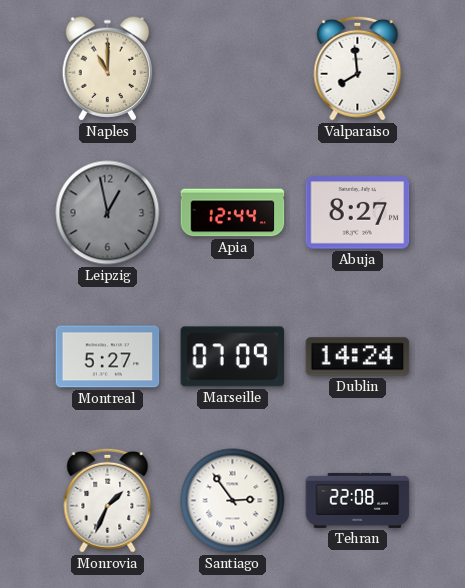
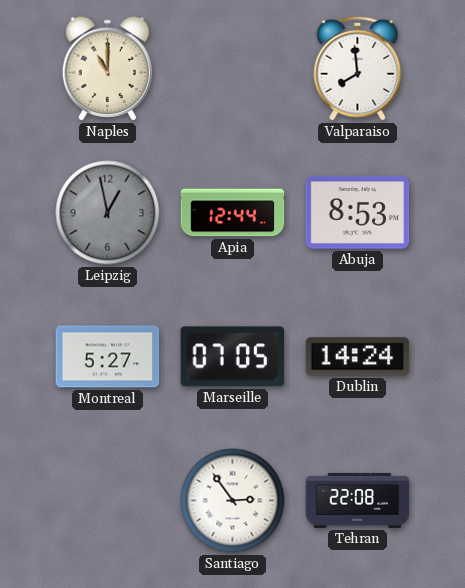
Abuja: 8:27 -> 8:53
Marseille: 07:09 -> 07:05
Monrovia: 1:34 -> none
